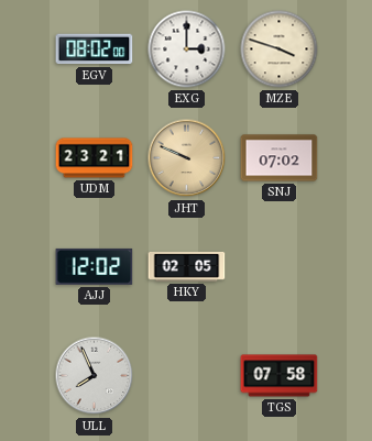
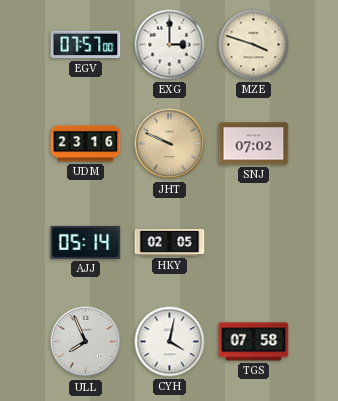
EGV: 08:02 -> 07:57
UDM: 23:21 -> 23:16
AJJ: 12:02 -> 05:14
CYH: none -> 4:02
